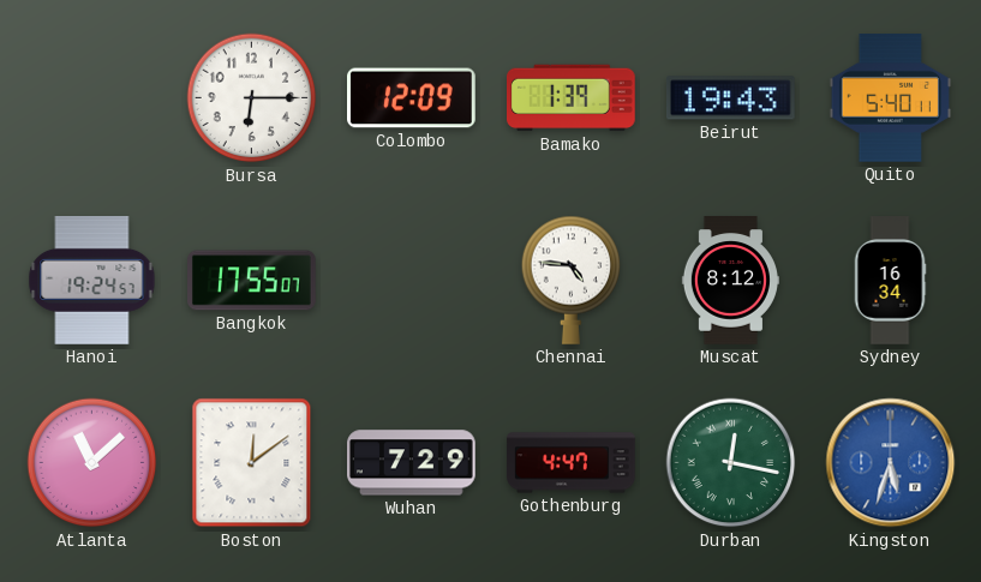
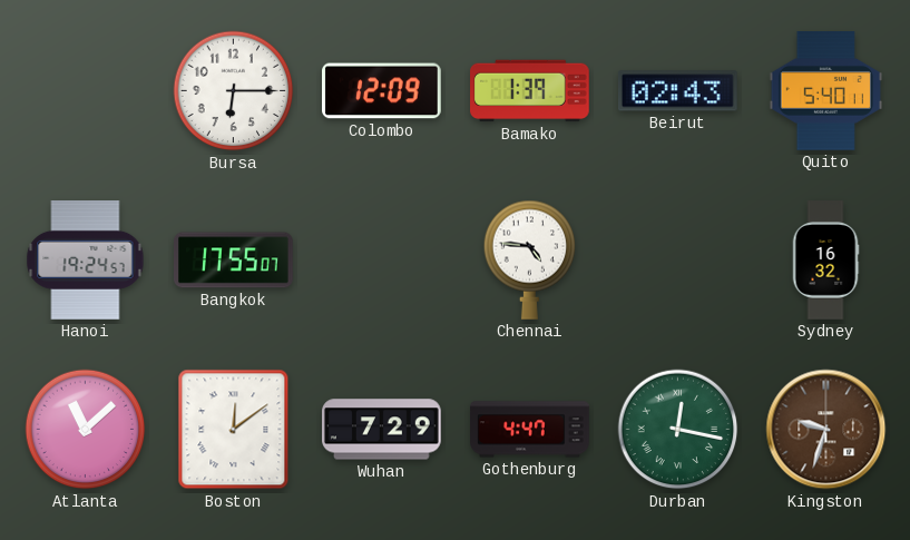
Beirut: 19:43 -> 02:43
Muscat: 8:12 -> none
Sydney: 16:34 -> 16:32
Kingston: 5:33 -> 9:33
Kingston dial: blue -> brown
